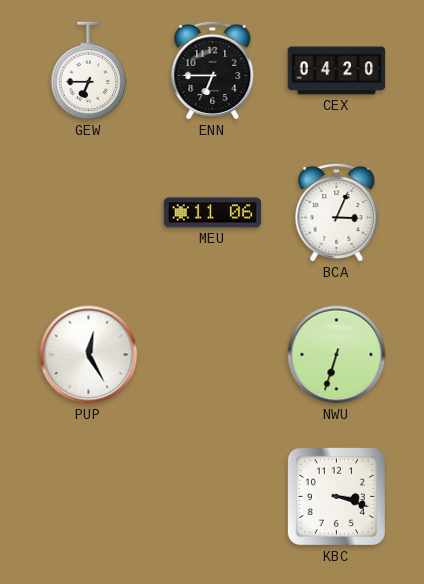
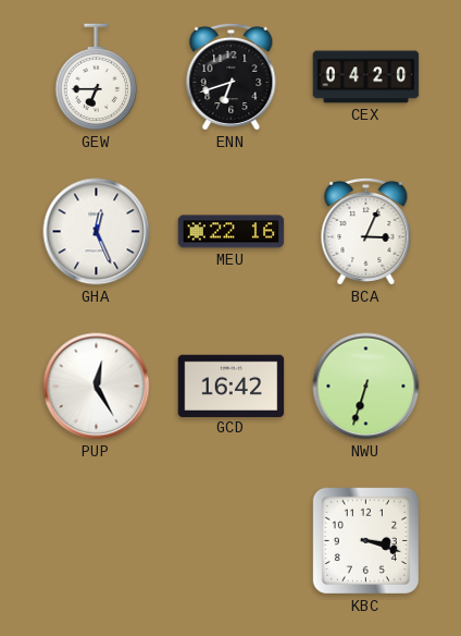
ENN: 6:45 -> 6:42
GHA: none -> 12:26
MEU: 11:06 -> 22:16
GCD: none -> 16:42
